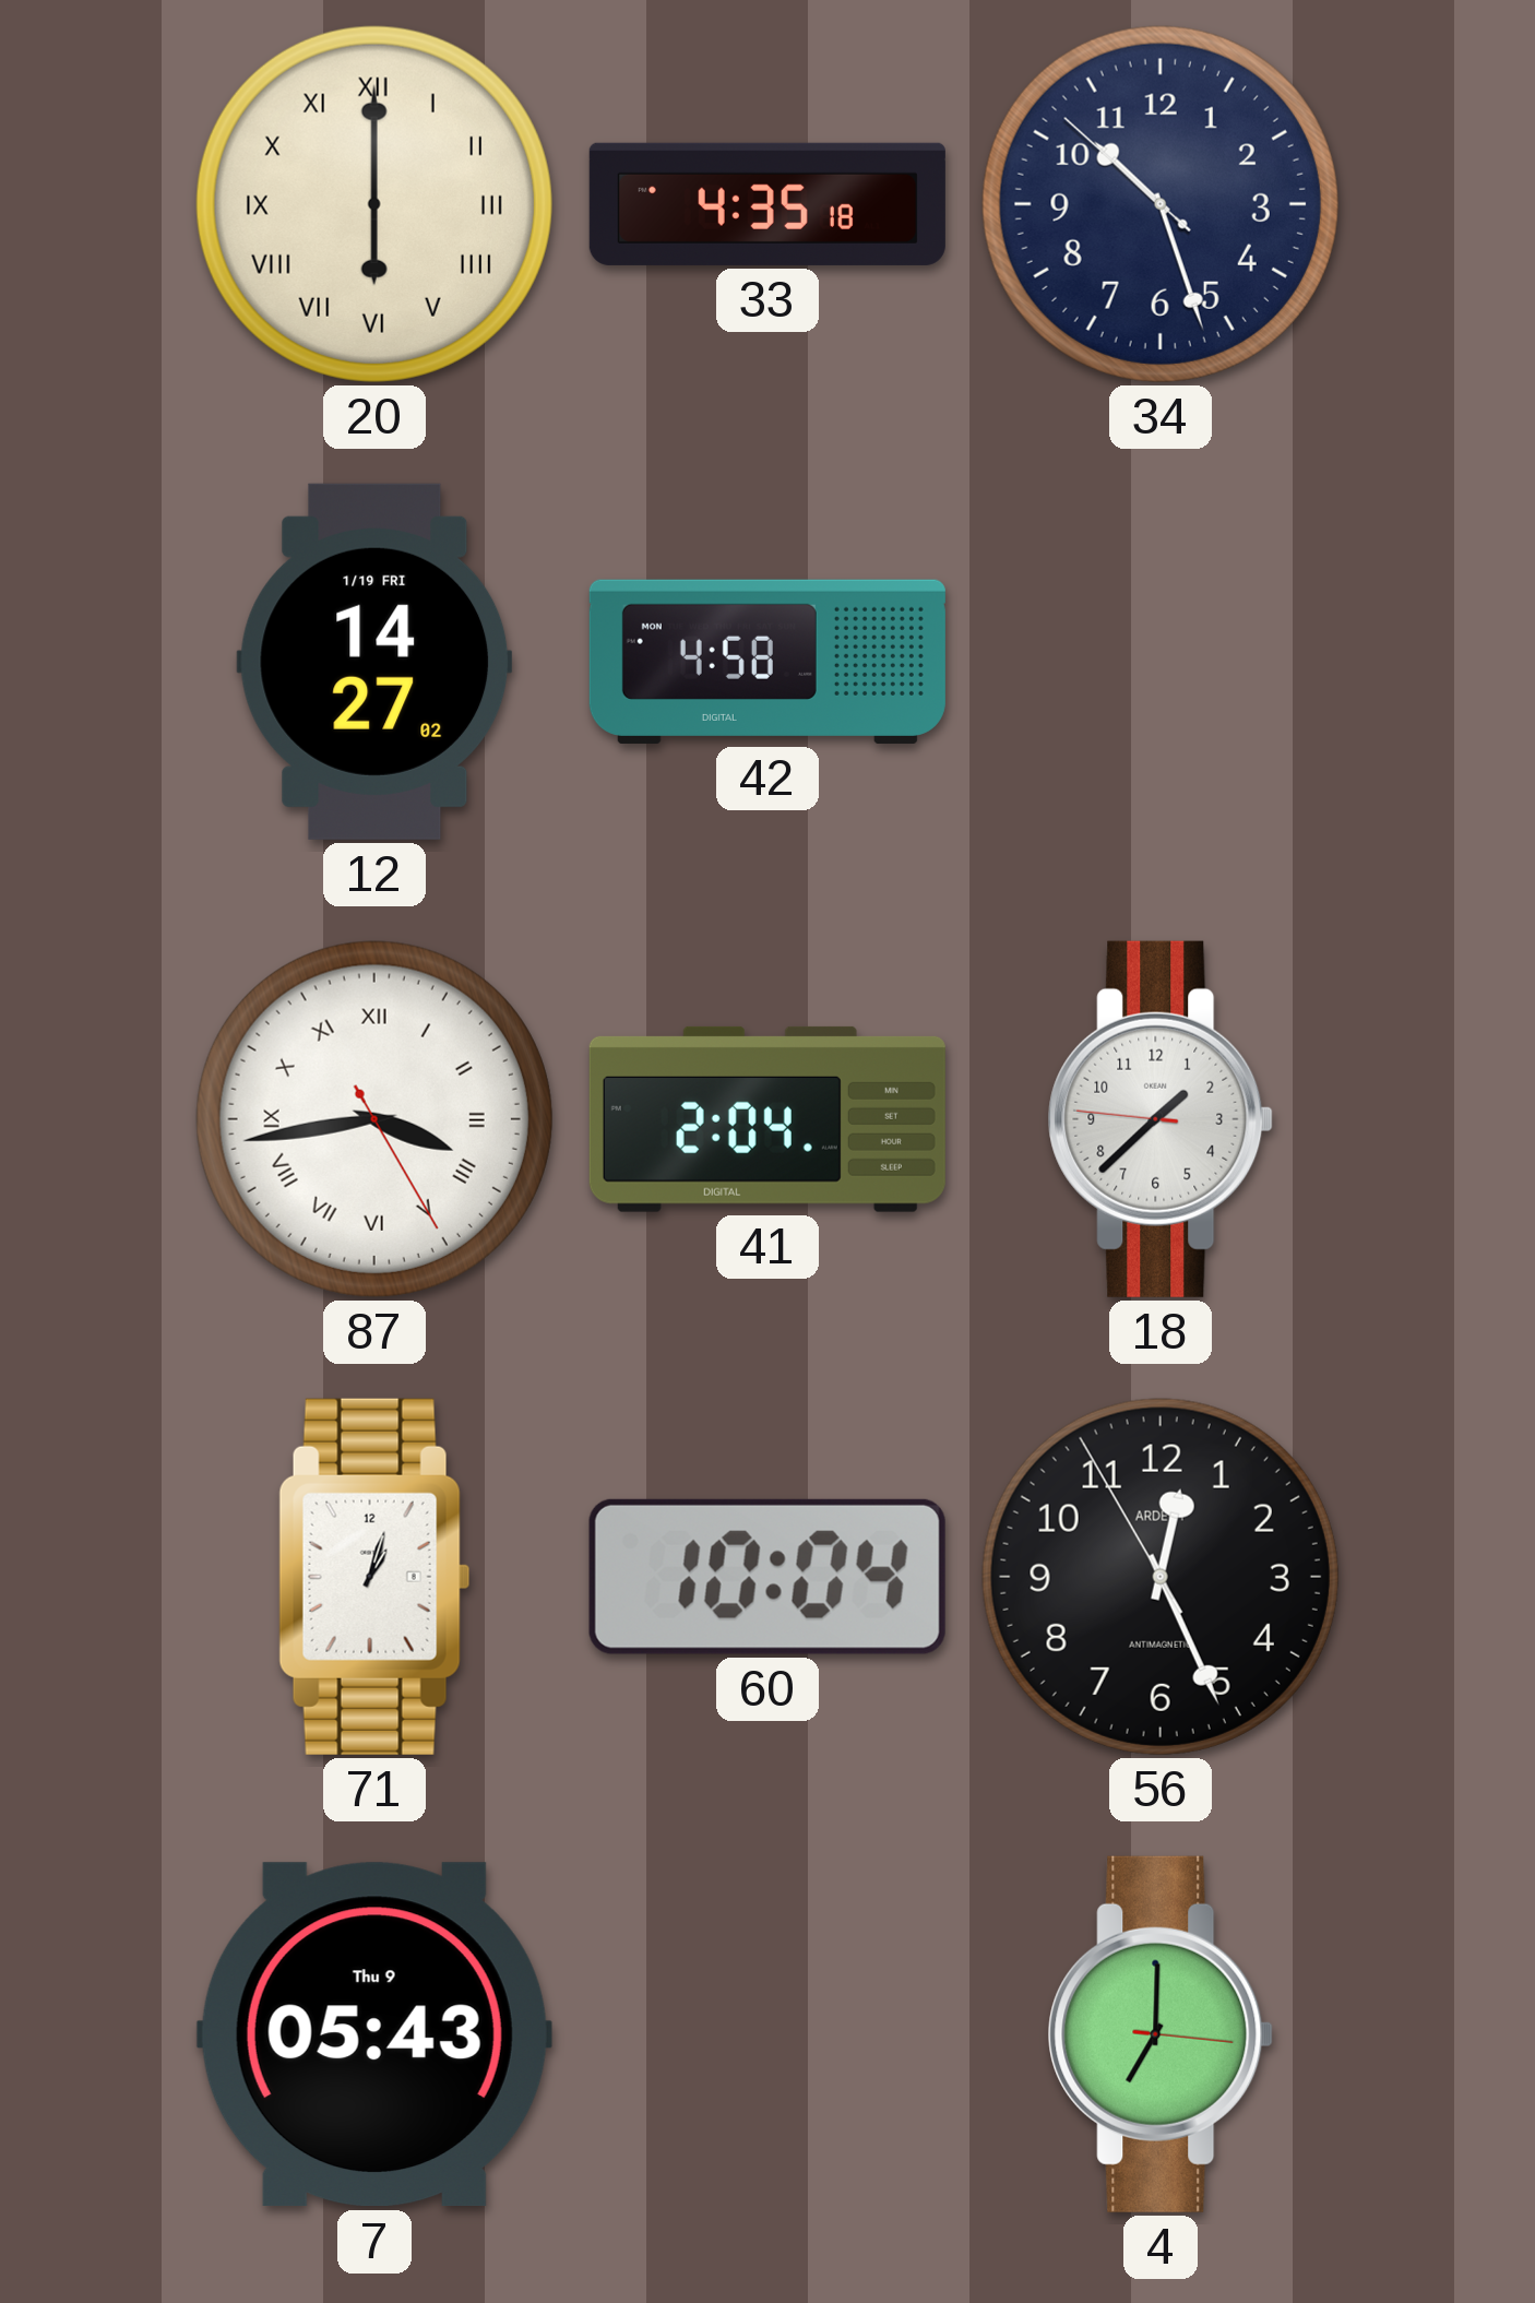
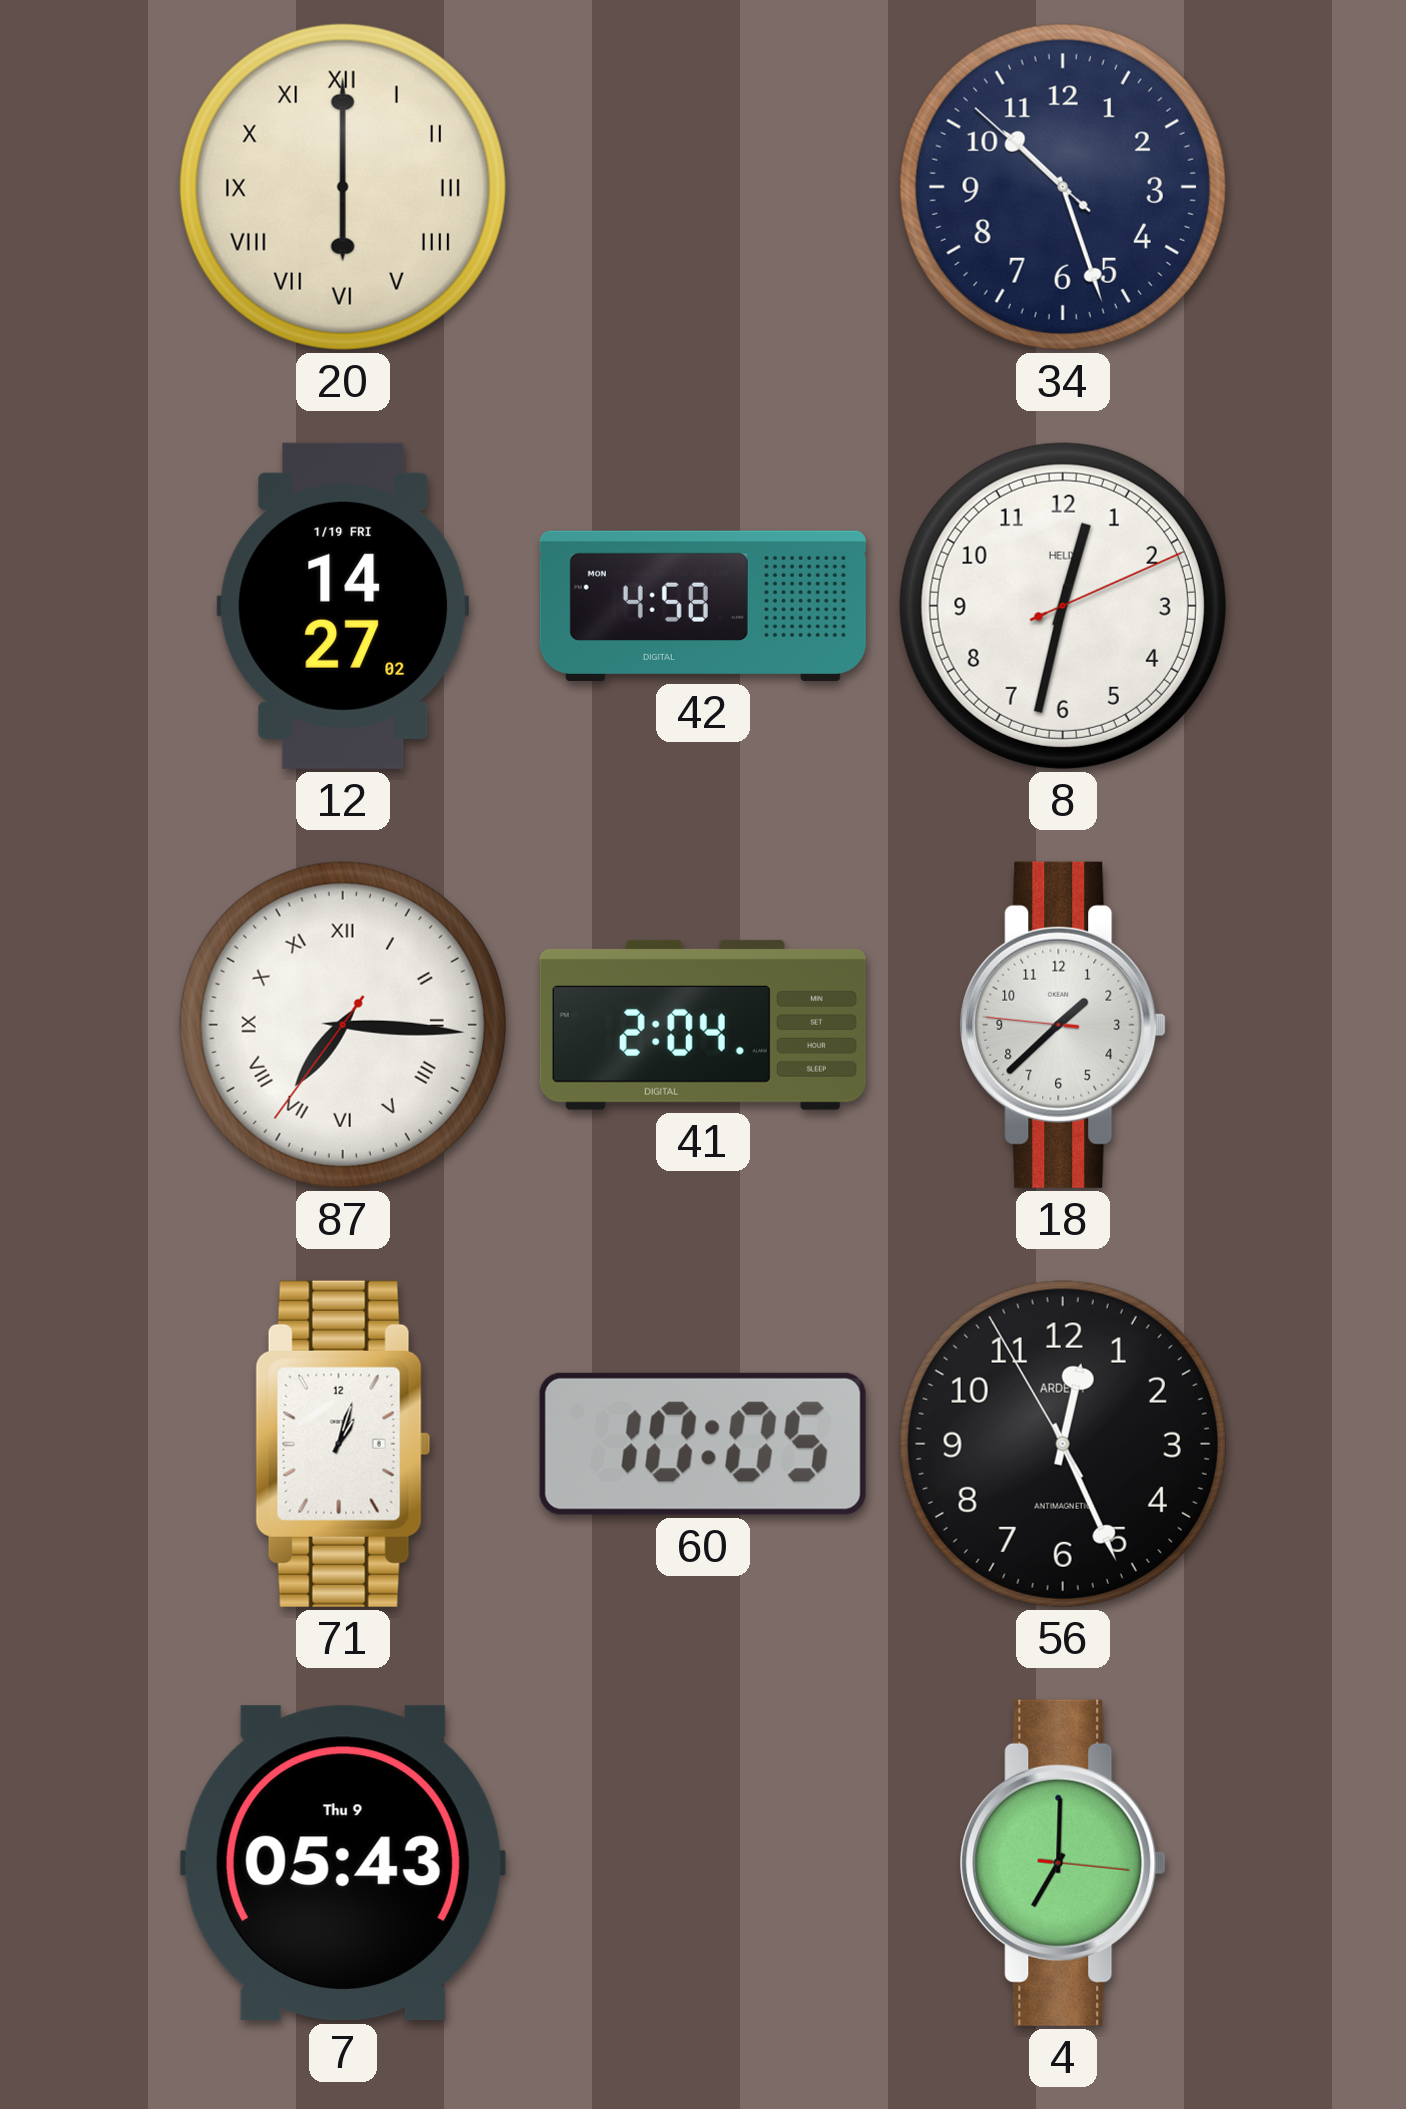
33: 4:35 -> none
8: none -> 12:32
87: 3:43 -> 7:15
60: 10:04 -> 10:05
